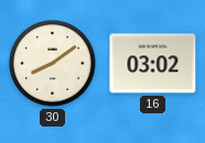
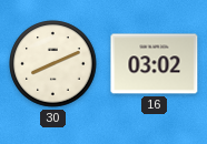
30: 8:09 -> 8:11
